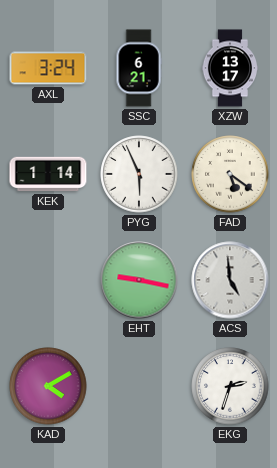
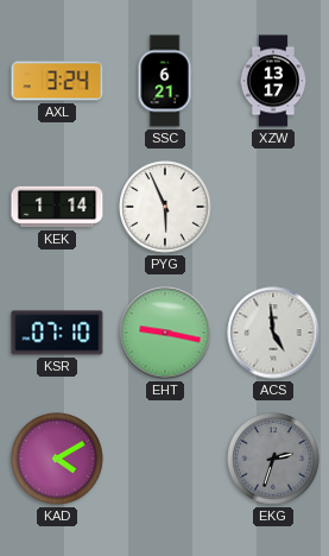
FAD: 5:21 -> none
KSR: none -> 07:10
EKG dial: white -> grey
